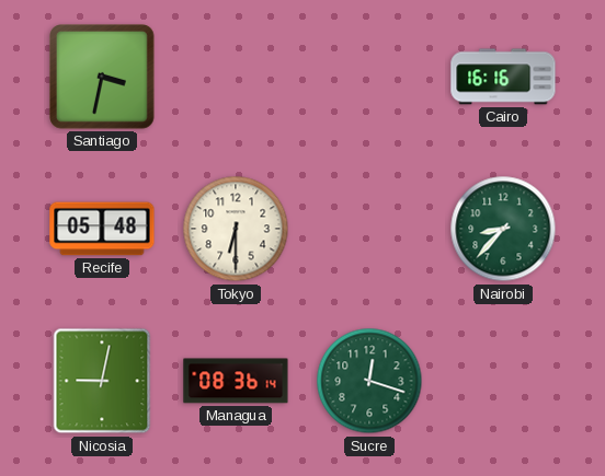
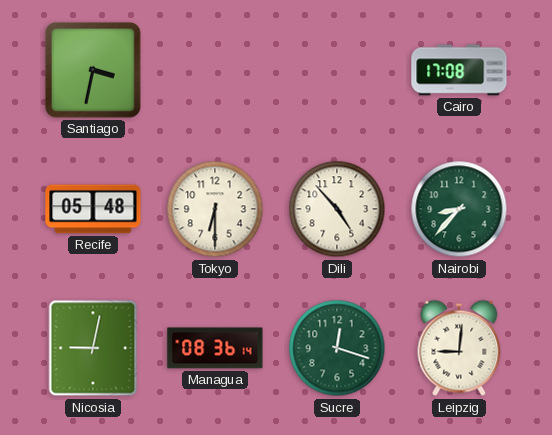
Cairo: 16:16 -> 17:08
Dili: none -> 4:53
Leipzig: none -> 9:01
